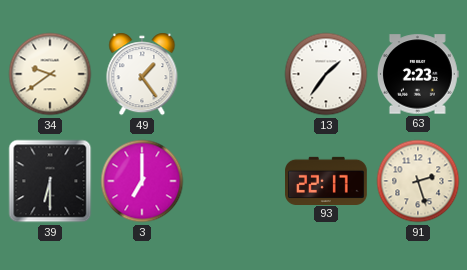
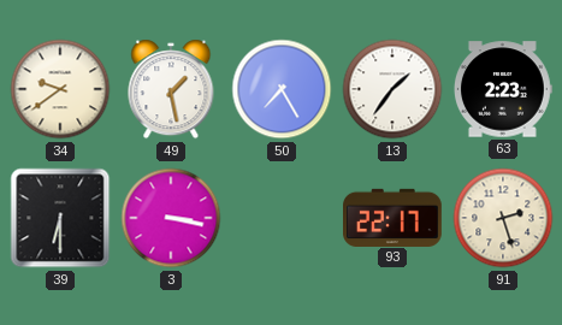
49: 1:24 -> 1:28
50: none -> 7:25
3: 7:00 -> 3:17
